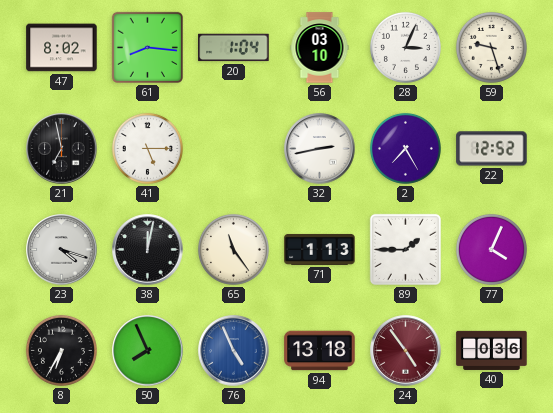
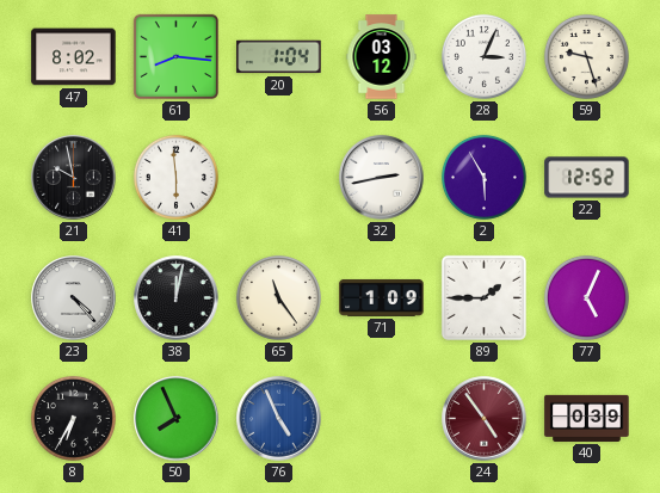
56: 03:10 -> 03:12
21: 6:58 -> 9:58
41: 5:15 -> 5:59
2: 7:25 -> 5:55
23: 4:18 -> 4:23
71: 1:13 -> 1:09
77: 4:04 -> 5:04
94: 13:18 -> none
40: 0:36 -> 0:39
